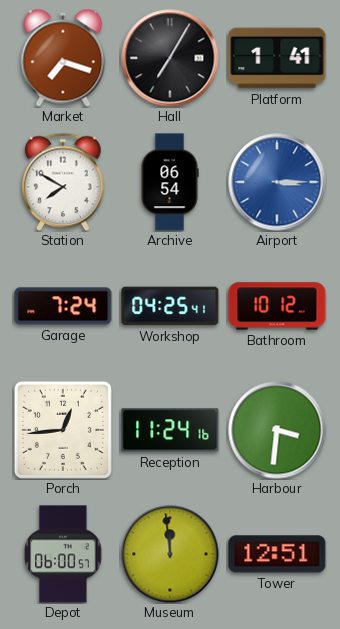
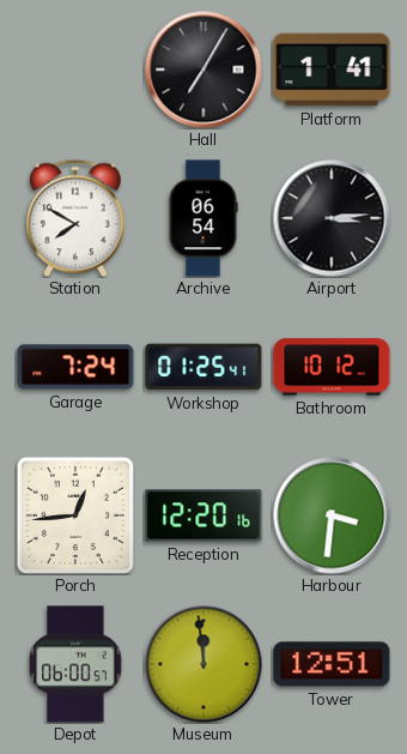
Market: 7:18 -> none
Airport: 3:15 -> 3:14
Airport dial: blue -> black
Workshop: 04:25 -> 01:25
Reception: 11:24 -> 12:20
